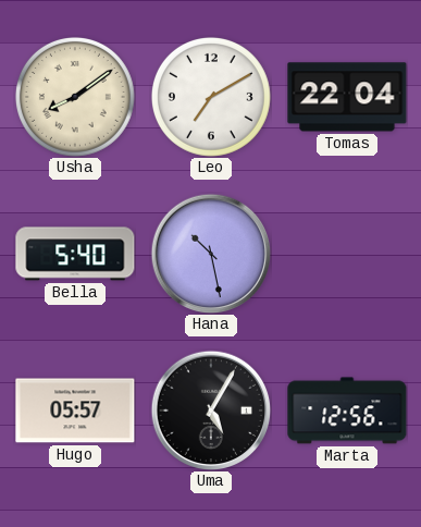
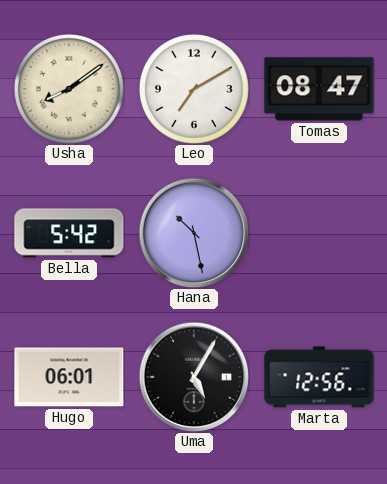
Tomas: 22:04 -> 08:47
Bella: 5:40 -> 5:42
Hugo: 05:57 -> 06:01
